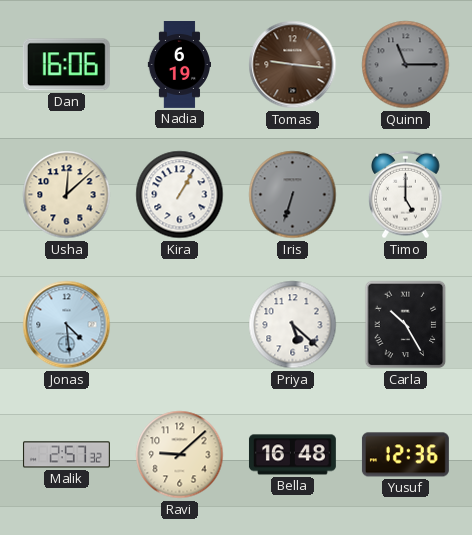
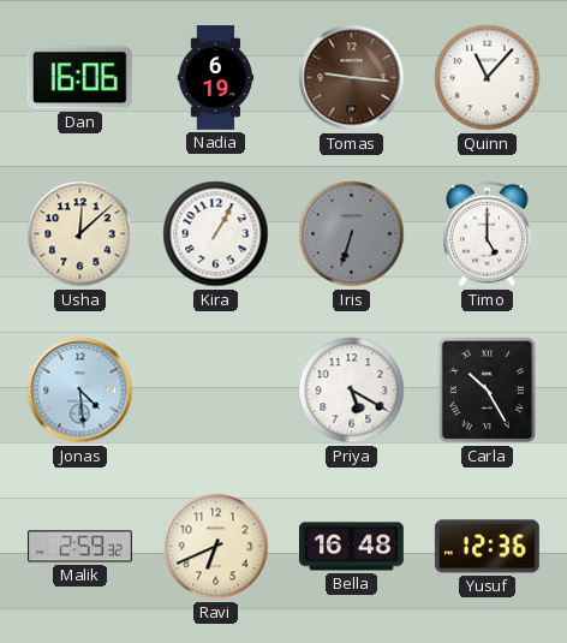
Quinn: 11:15 -> 11:07
Quinn dial: grey -> white
Priya: 5:22 -> 5:20
Malik: 2:57 -> 2:59
Ravi: 9:08 -> 6:41
